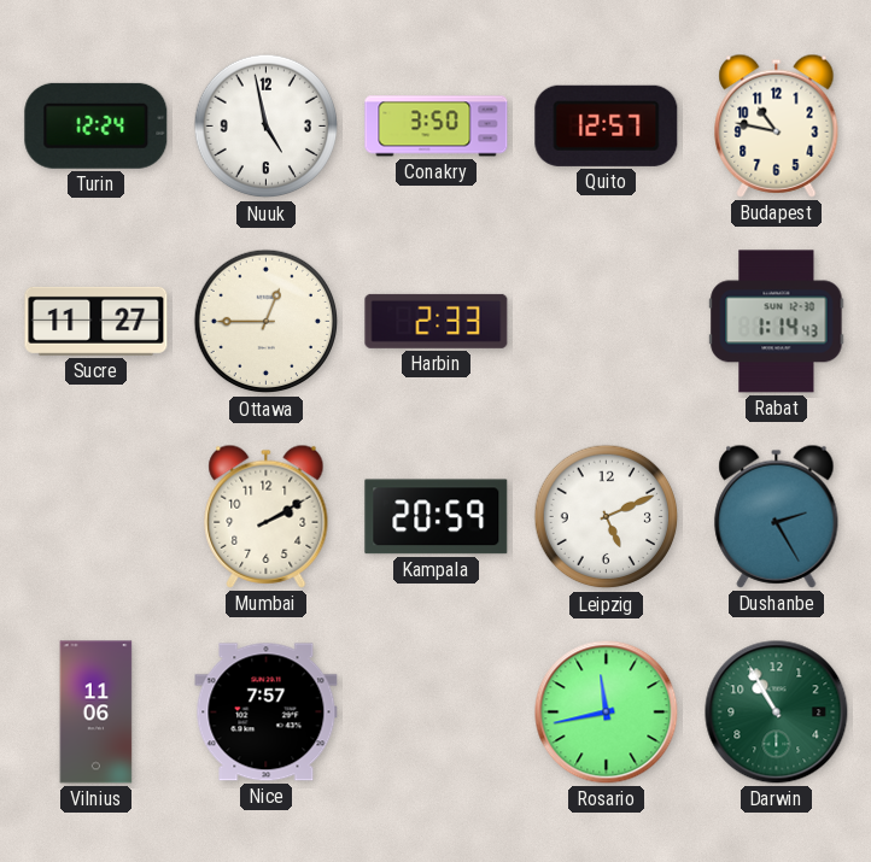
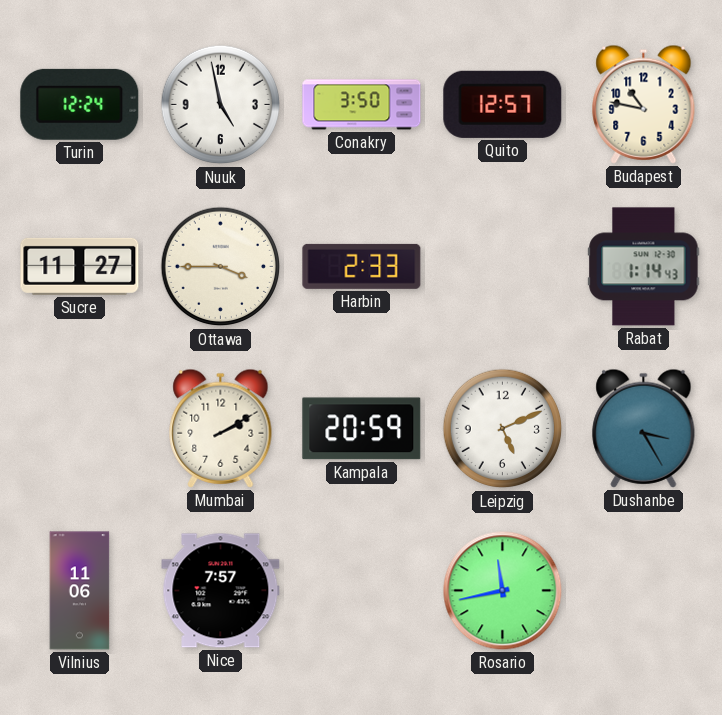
Ottawa: 12:45 -> 3:45
Dushanbe: 2:25 -> 3:25
Darwin: 10:55 -> none
